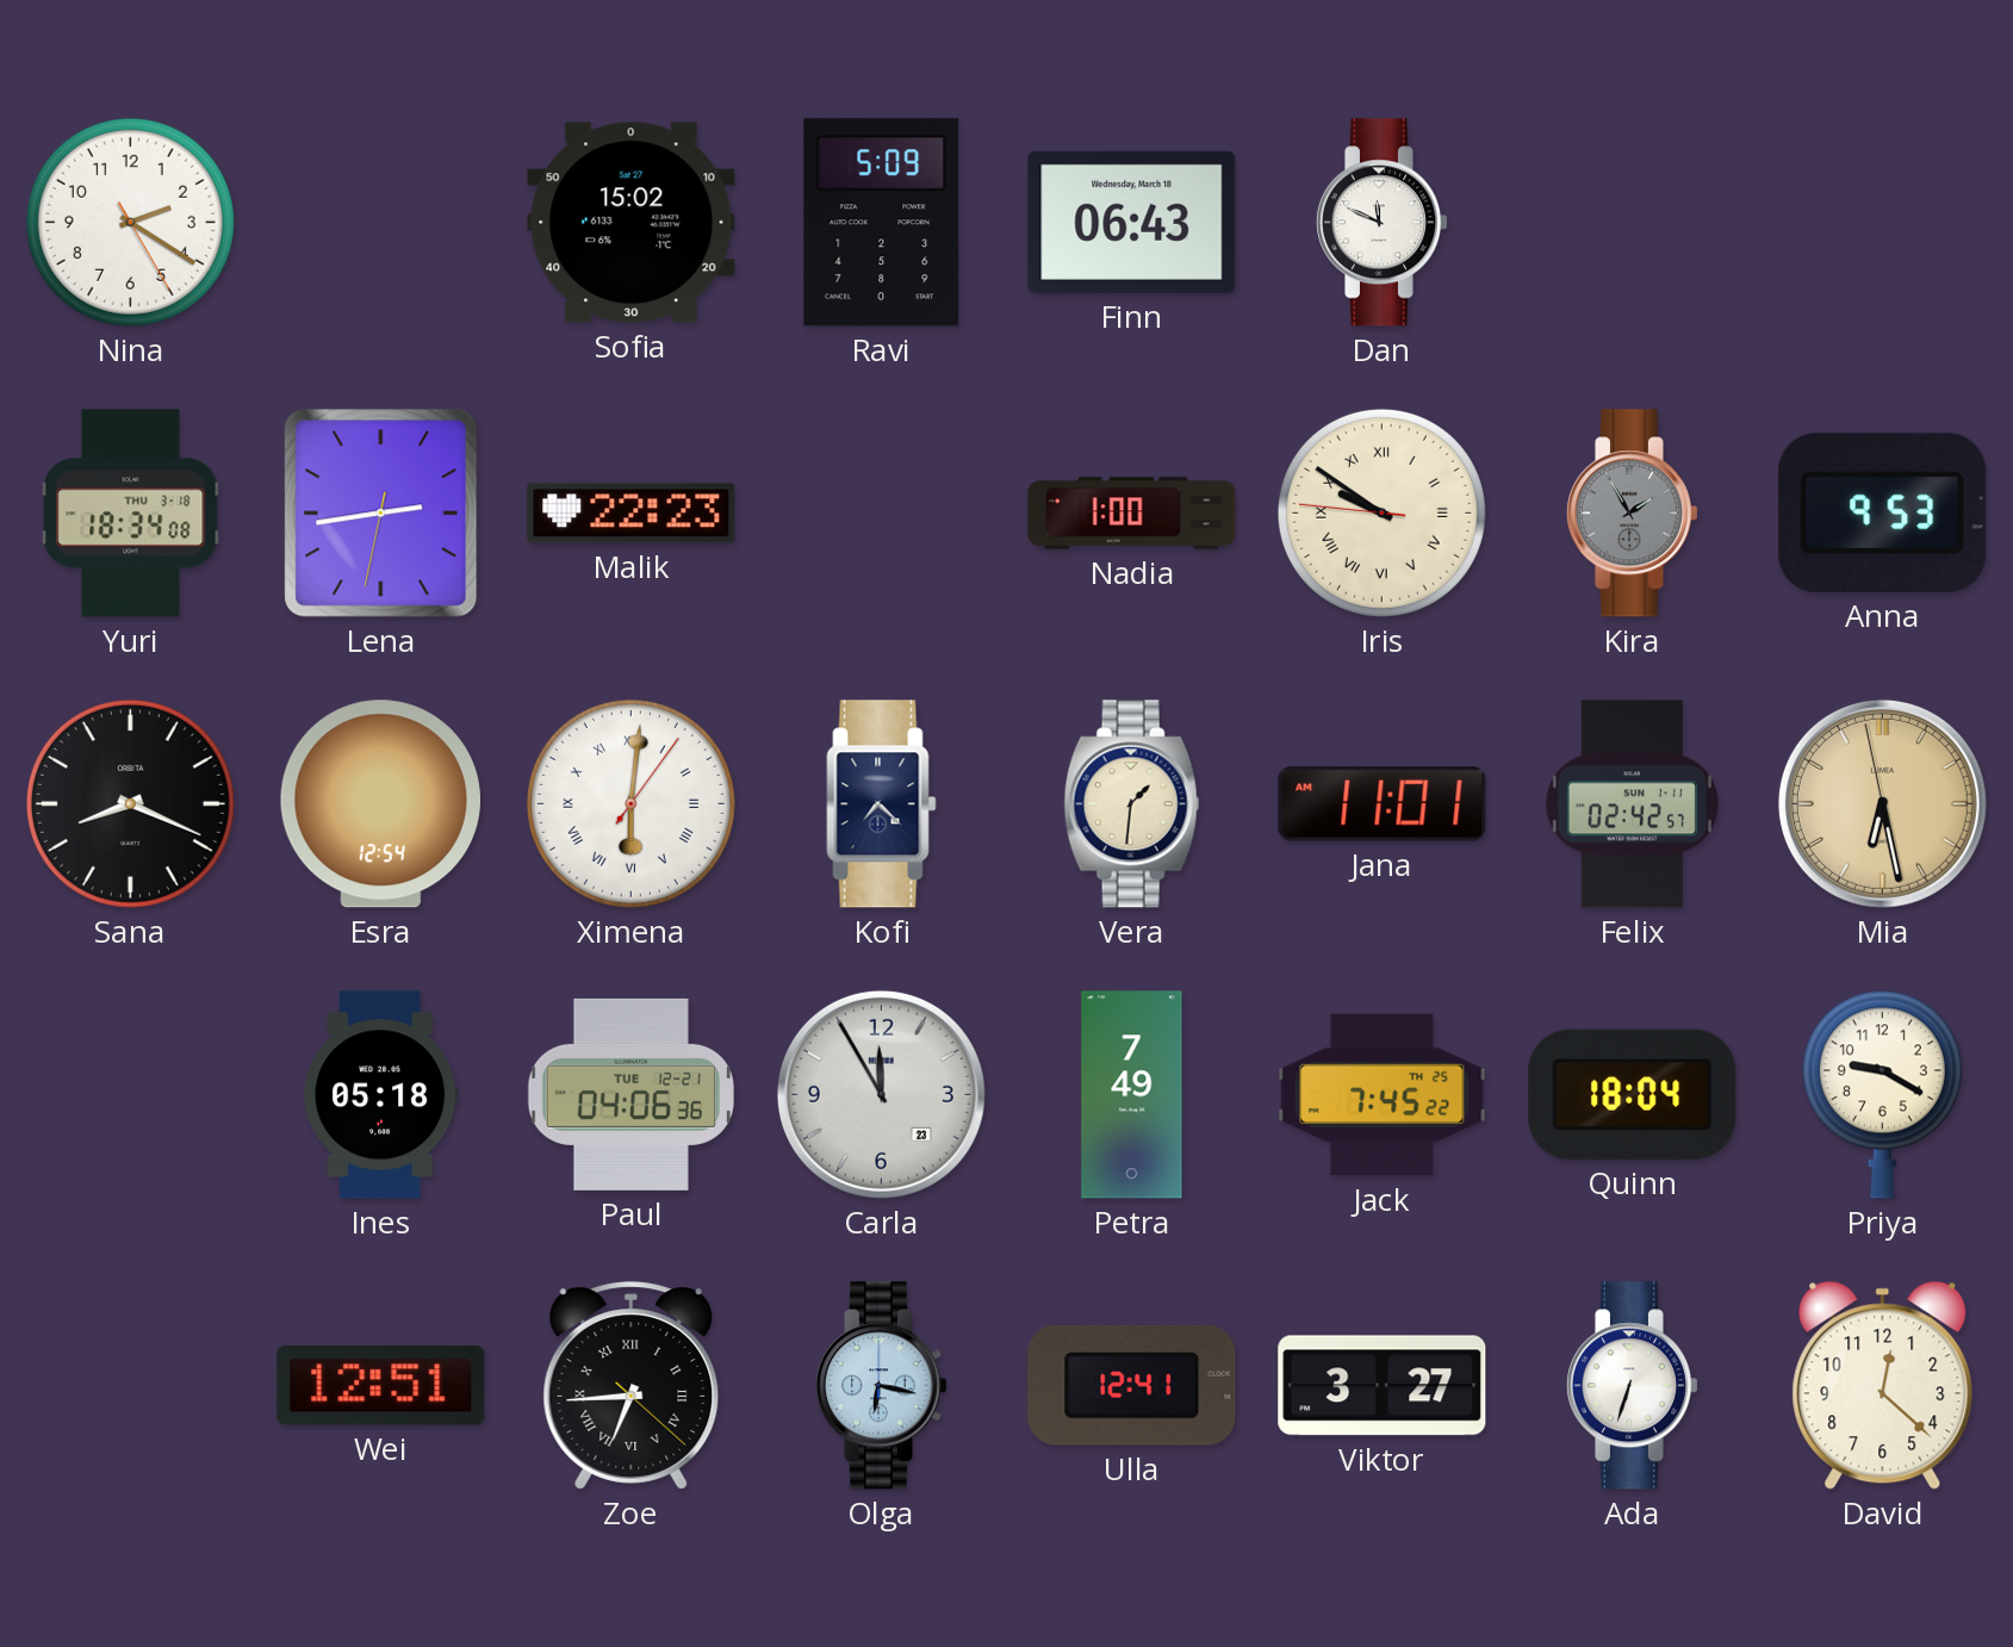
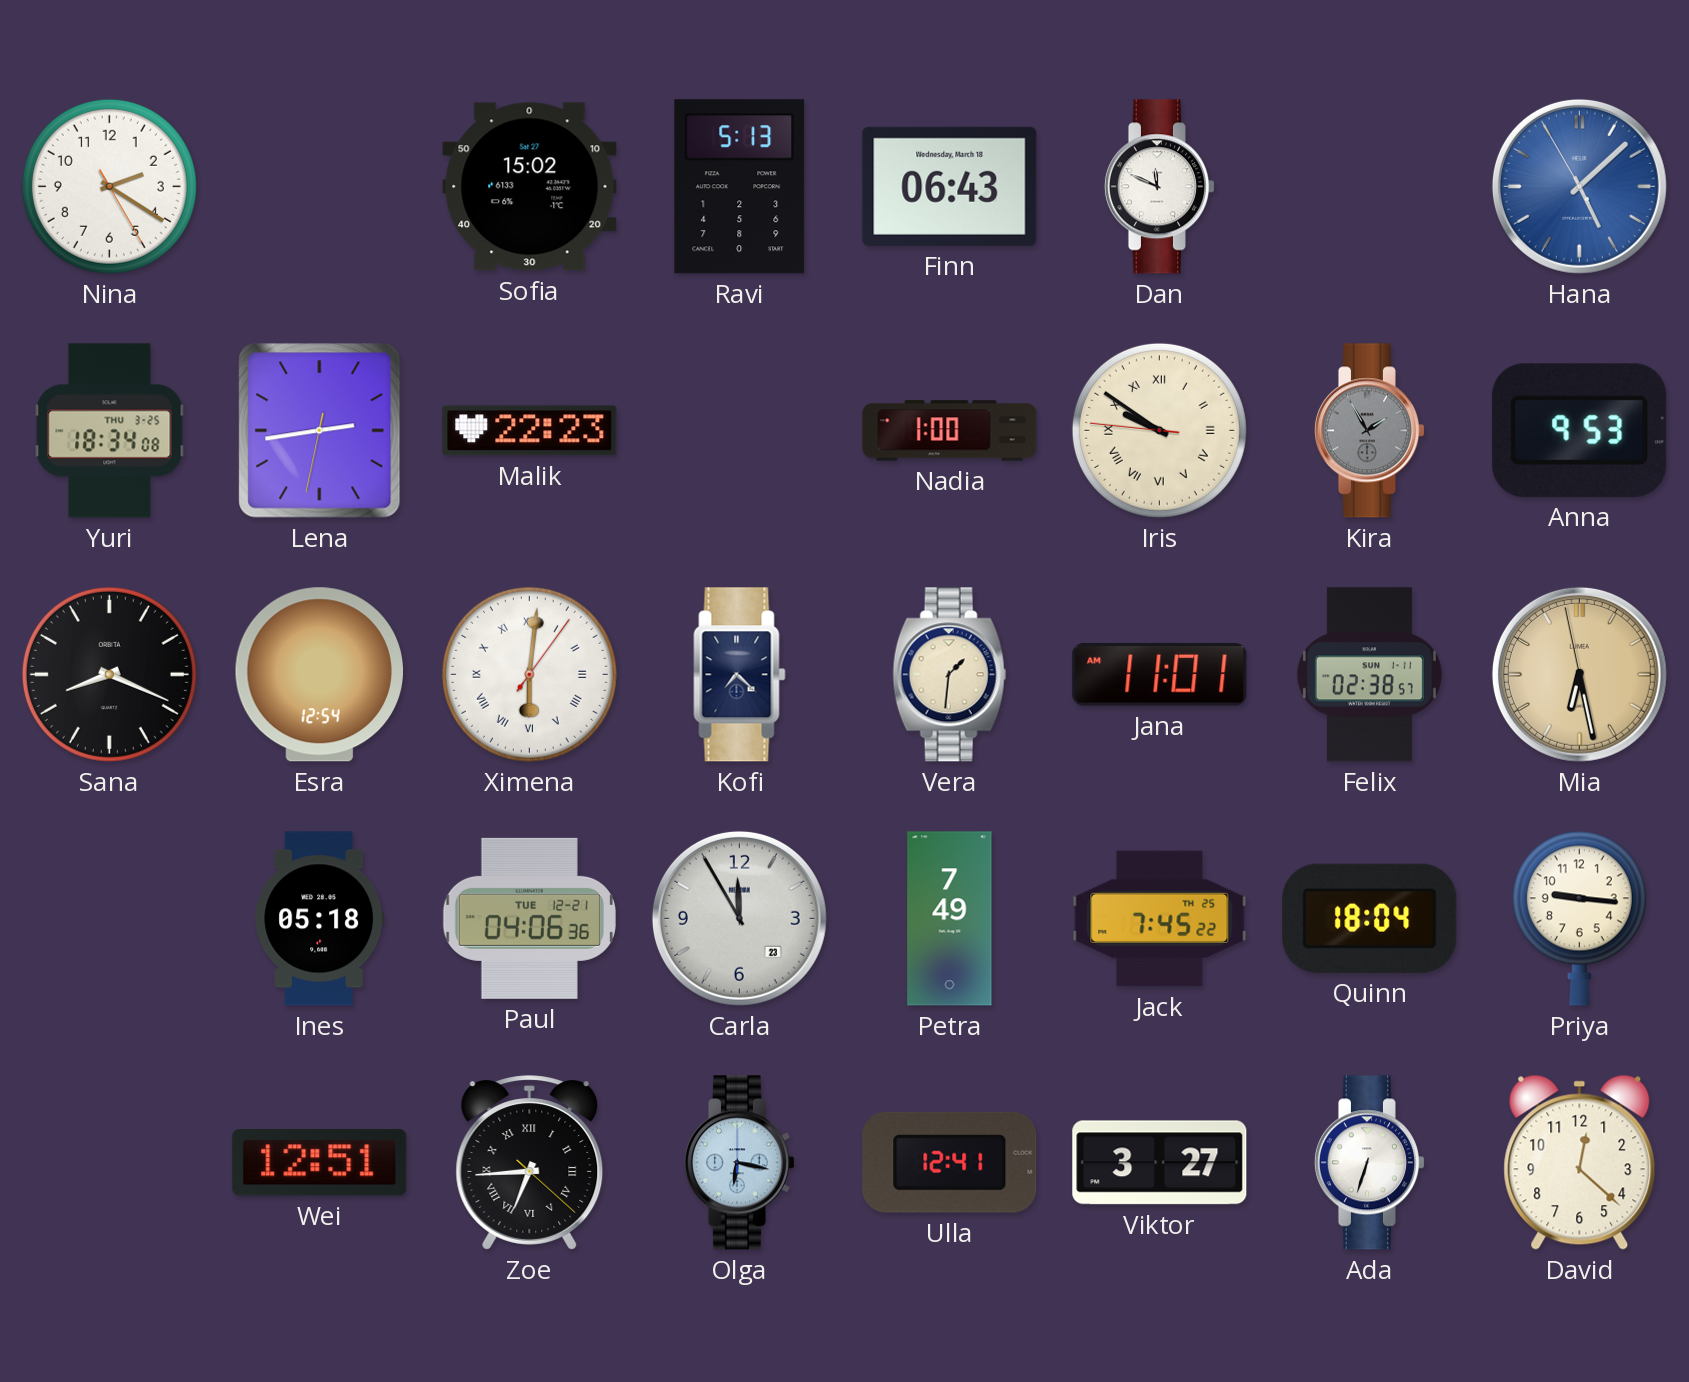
Ravi: 5:09 -> 5:13
Hana: none -> 5:07
Yuri date: THU 3-18 -> THU 3-25
Felix: 02:42 -> 02:38
Priya: 9:20 -> 9:16
